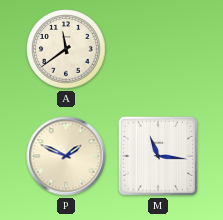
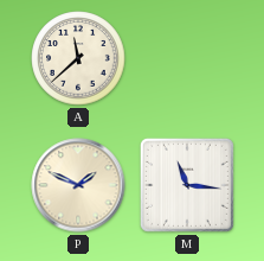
A: 11:39 -> 11:38
